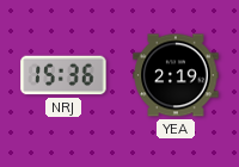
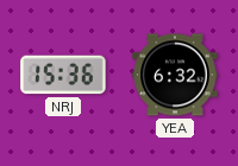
YEA: 2:19 -> 6:32
